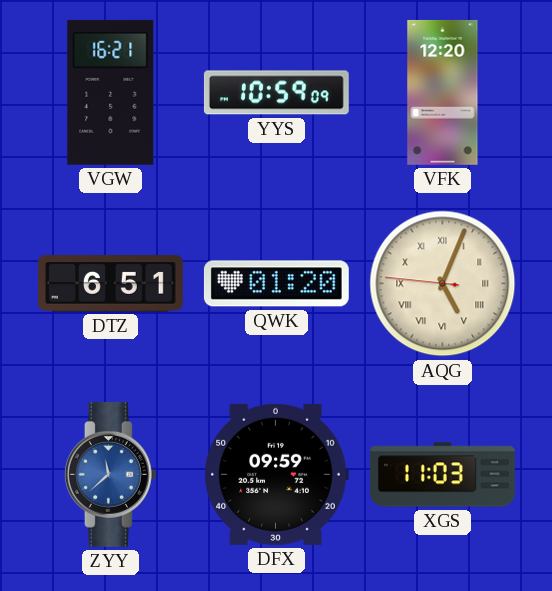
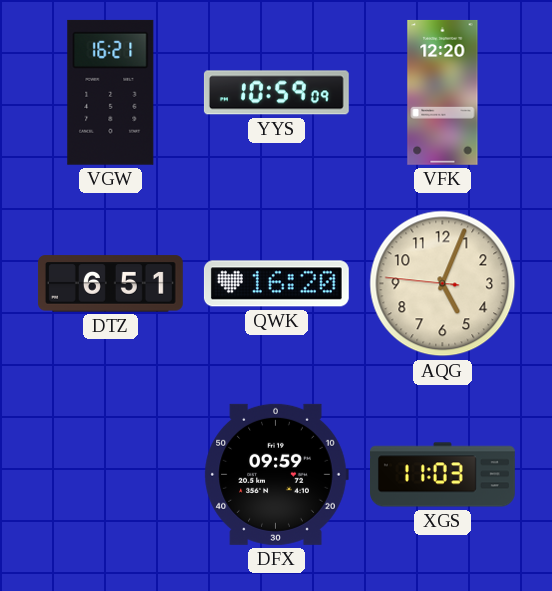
QWK: 01:20 -> 16:20
AQG numerals: Roman -> Arabic
ZYY: 11:38 -> none
